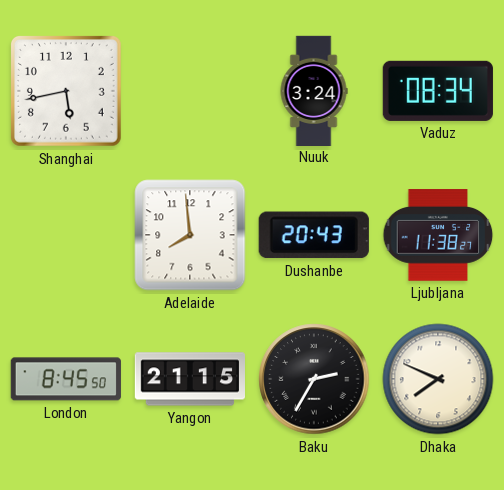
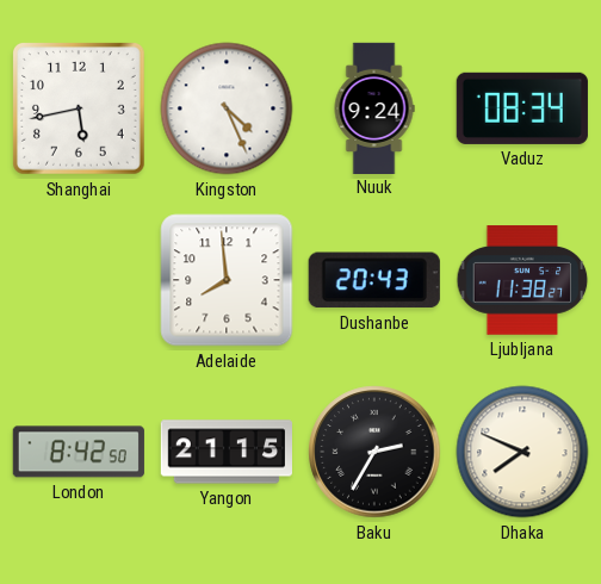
Kingston: none -> 4:26
Nuuk: 3:24 -> 9:24
London: 8:45 -> 8:42
